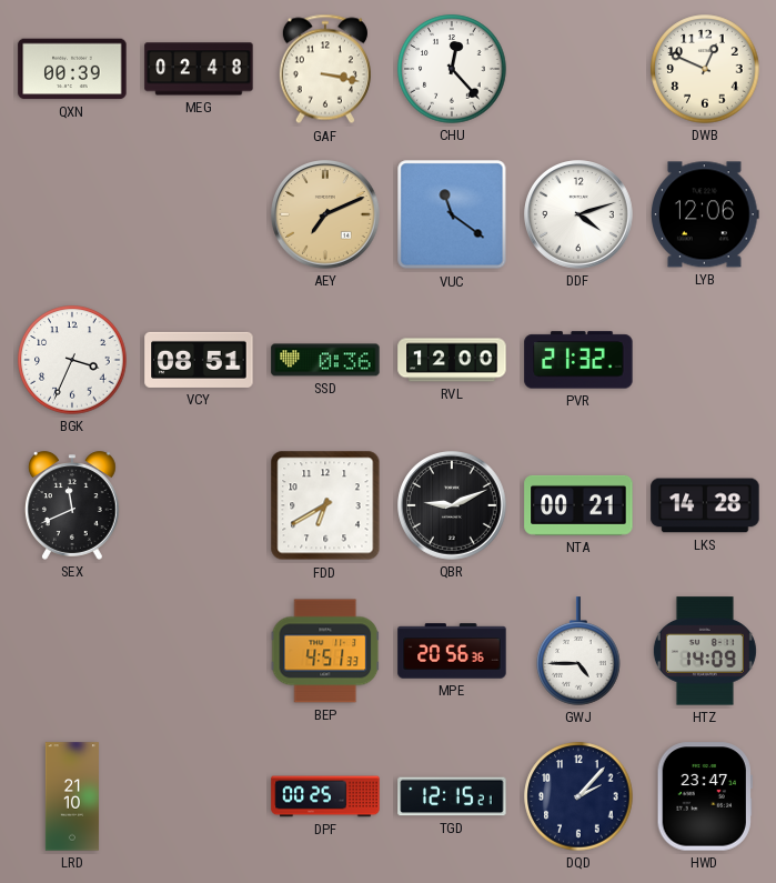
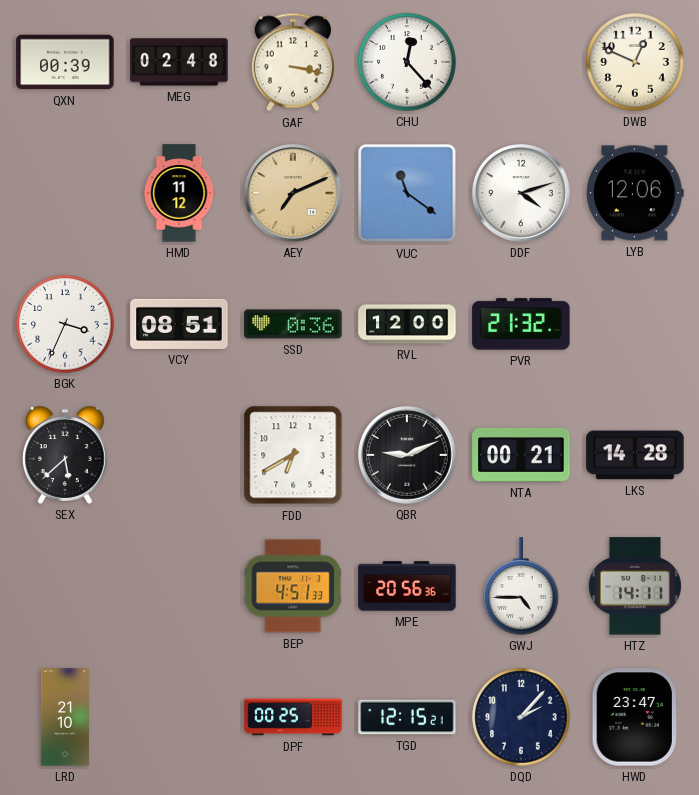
HMD: none -> 11:12
SEX: 11:41 -> 5:38
HTZ: 14:09 -> 14:11
